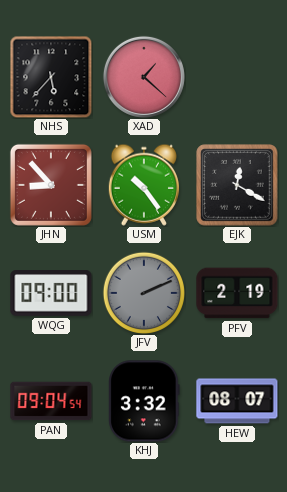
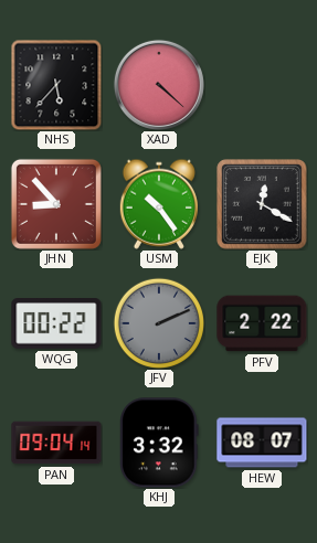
XAD: 1:22 -> 4:22
WQG: 09:00 -> 00:22
PFV: 2:19 -> 2:22
PAN: 09:04:54 -> 09:04:14
